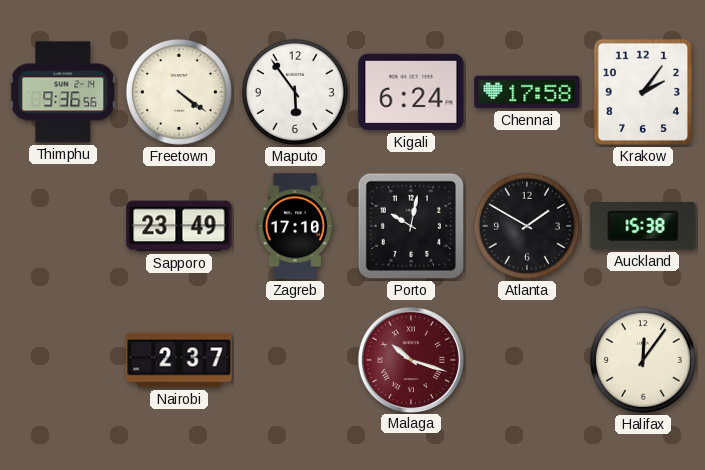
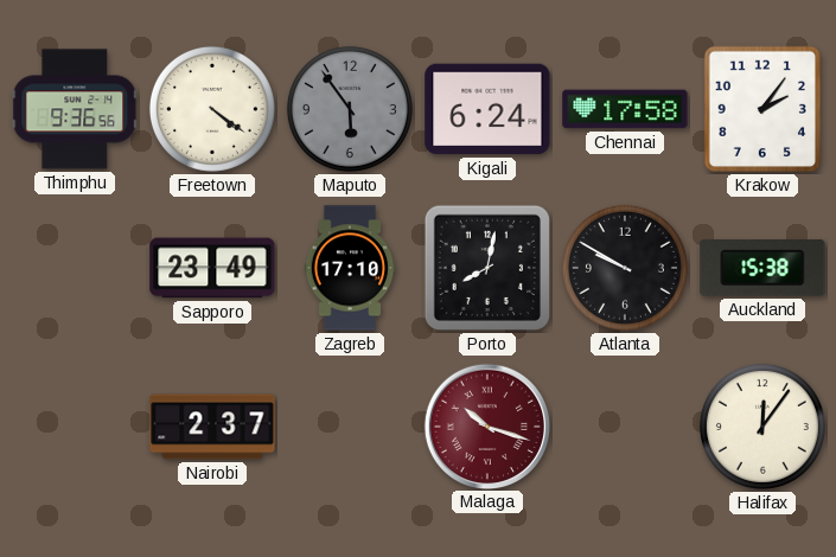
Maputo dial: white -> grey
Porto: 10:02 -> 8:02
Atlanta: 1:50 -> 9:50
